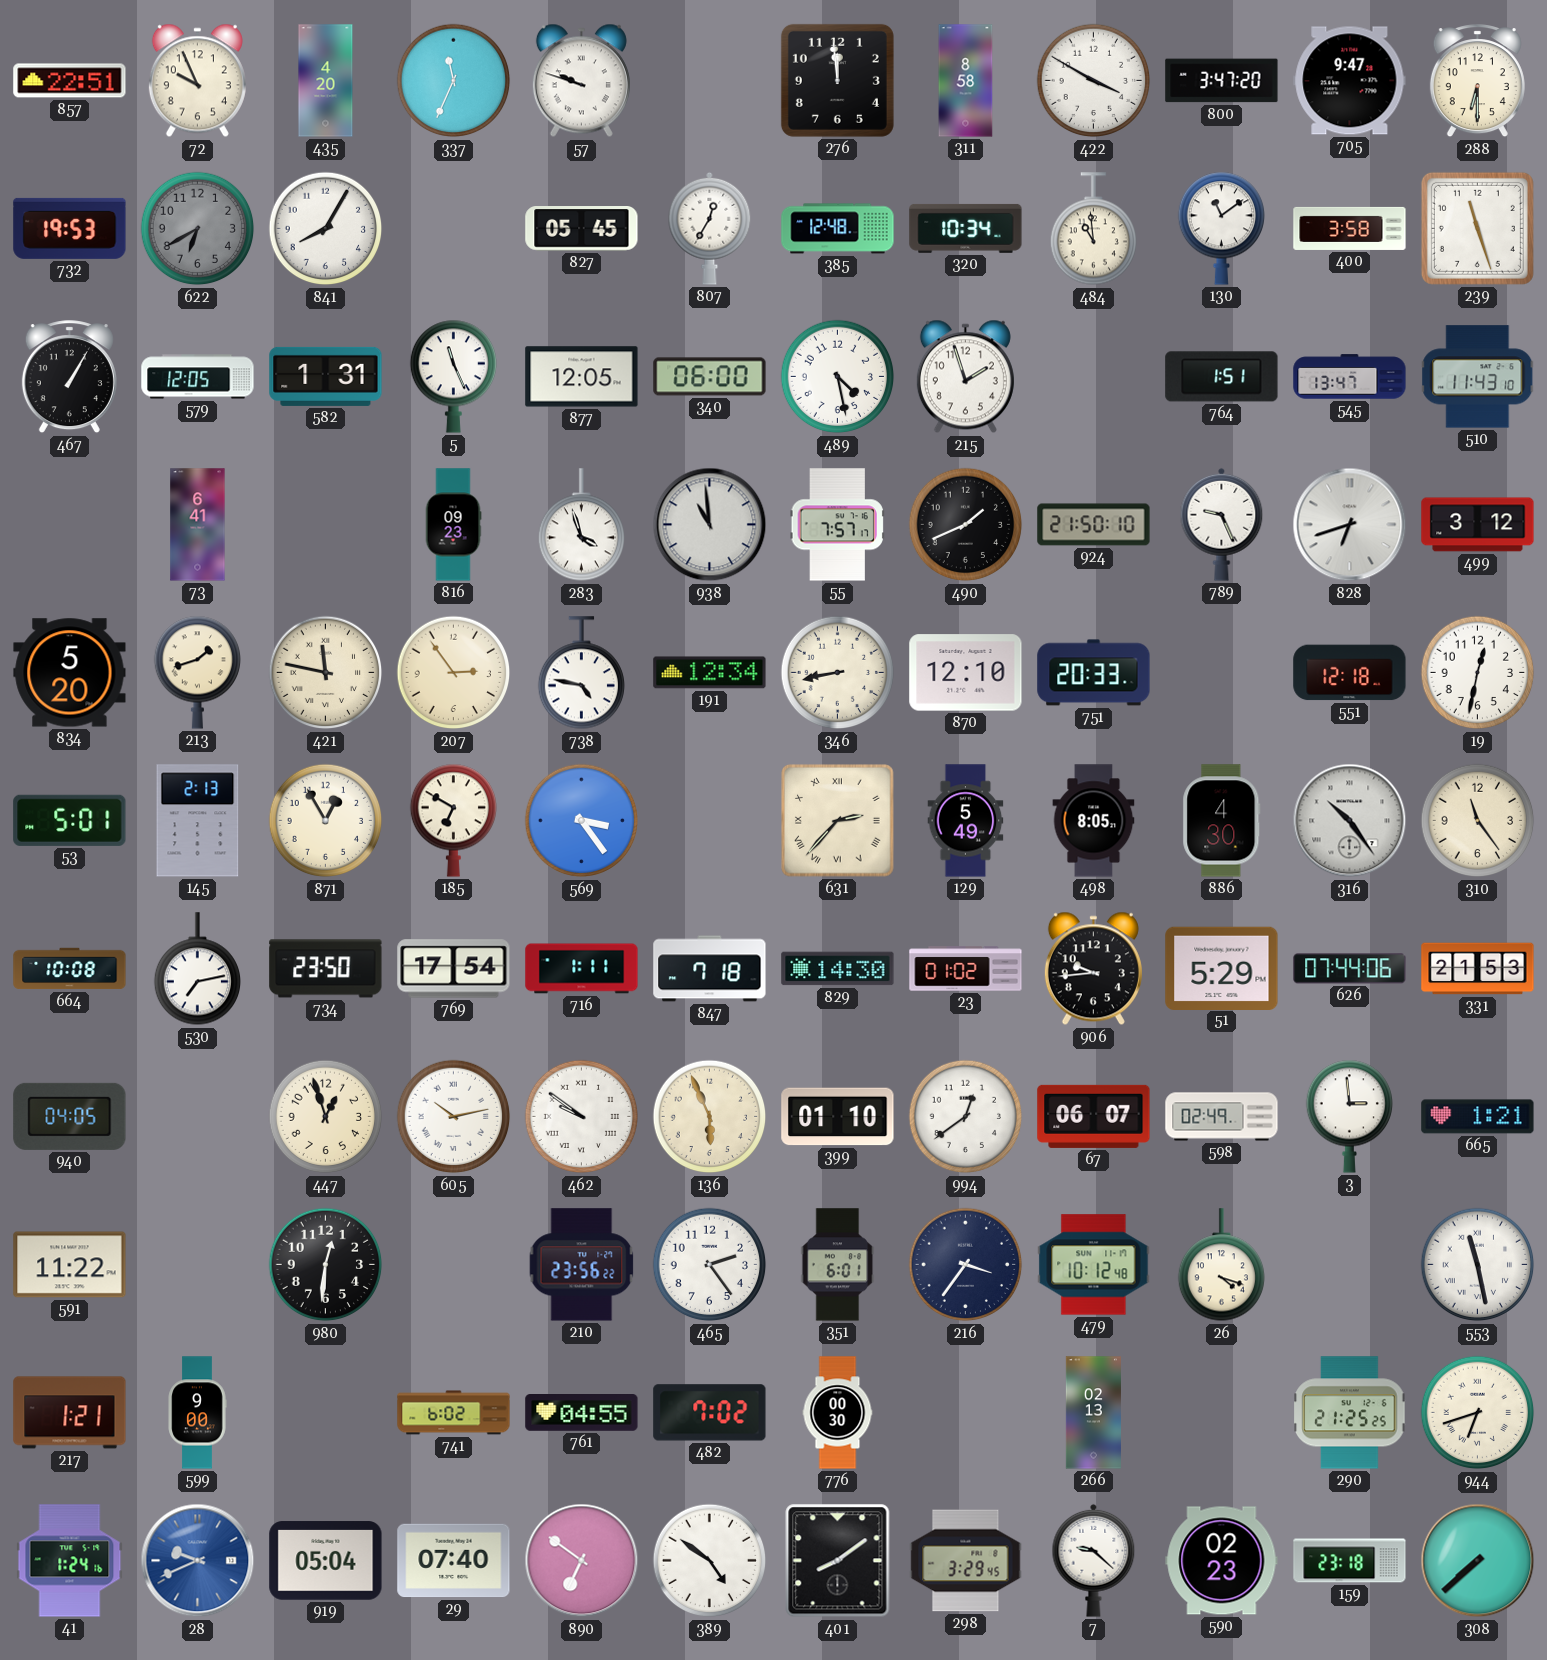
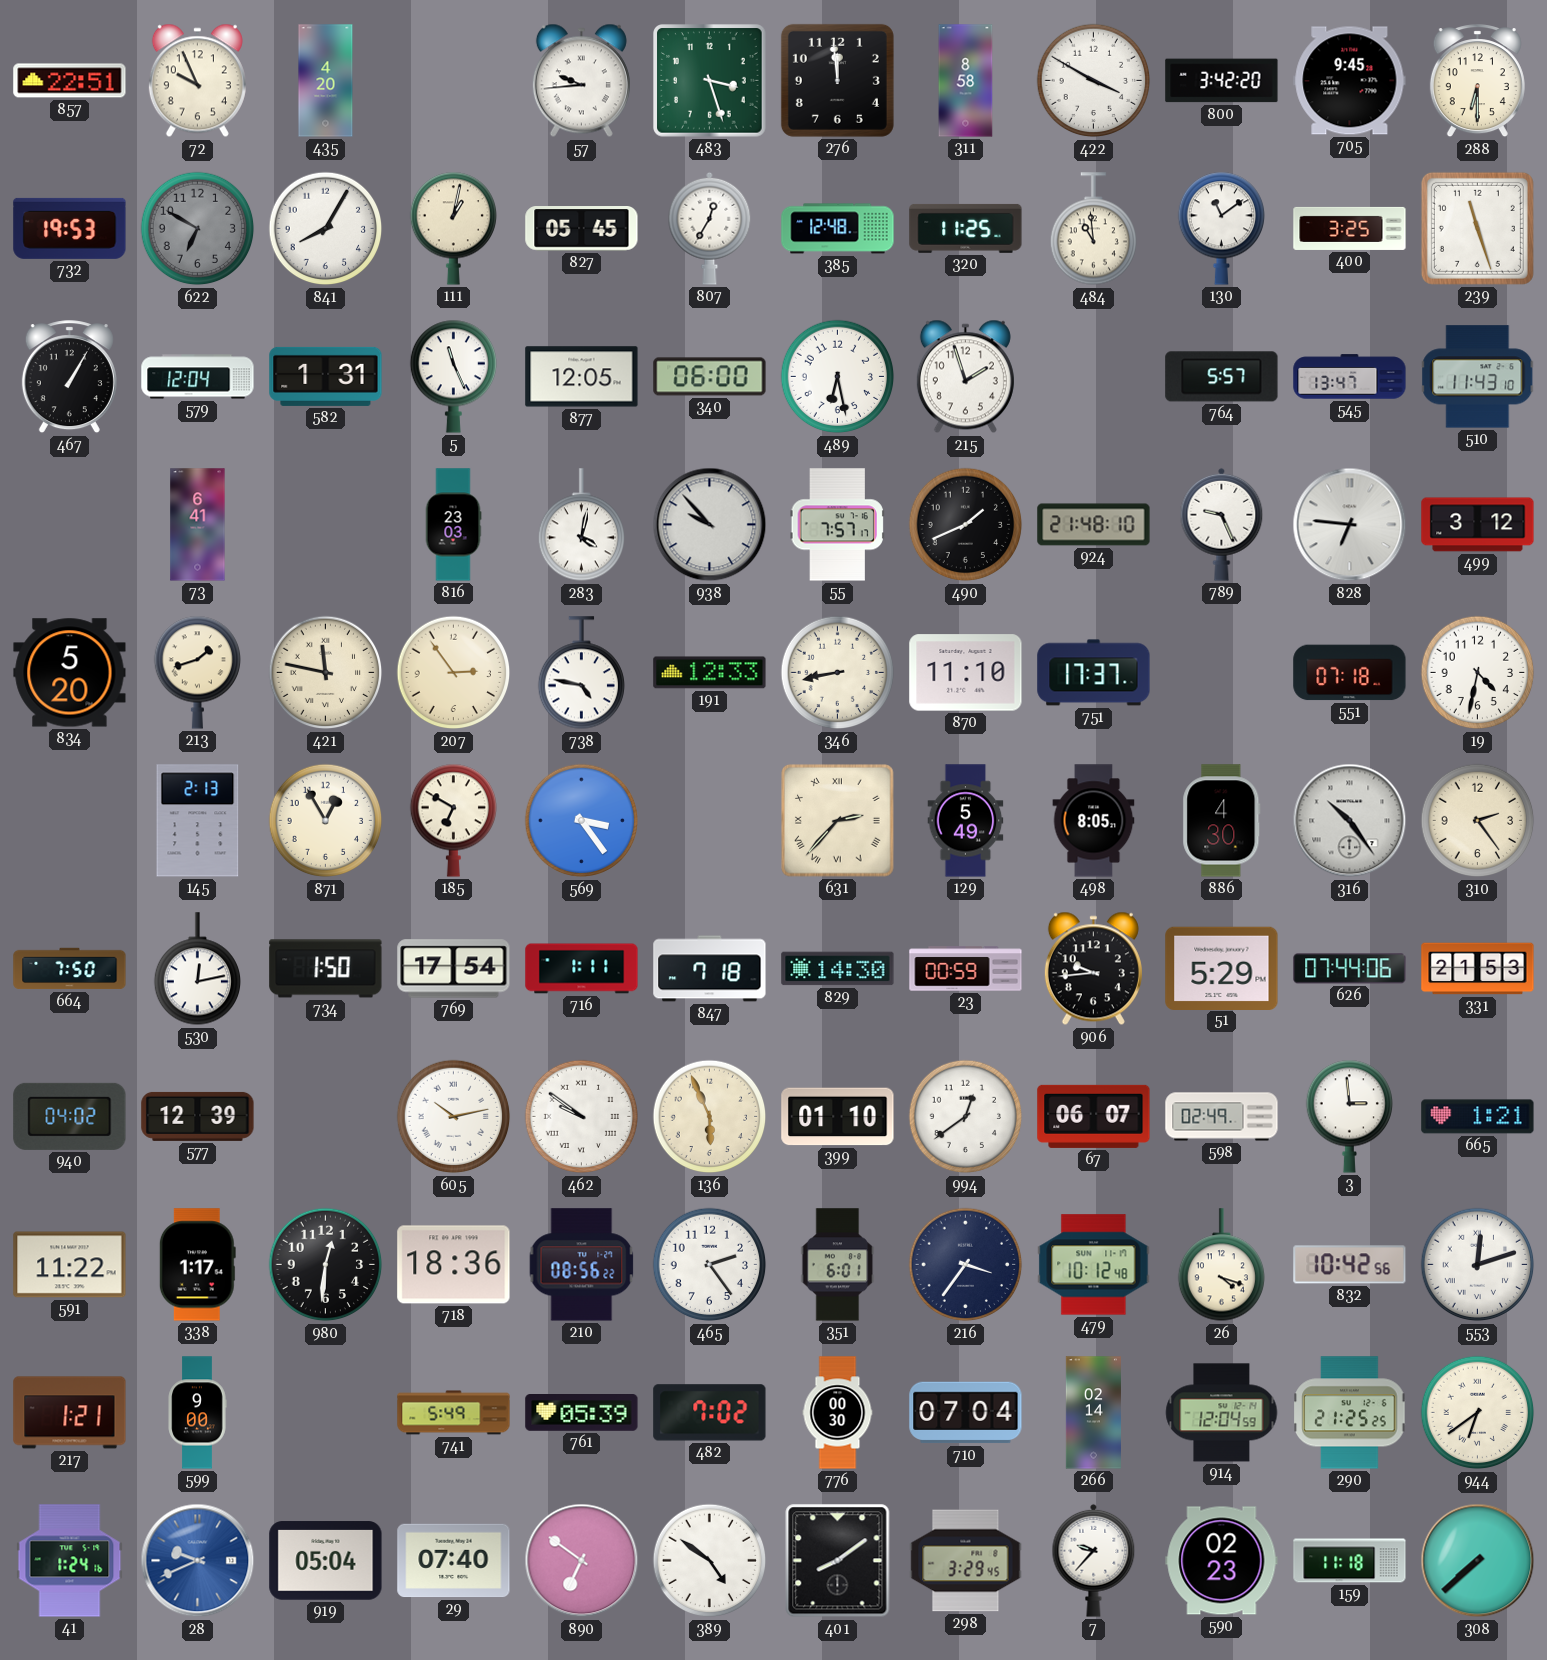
337: 11:34 -> none
57: 9:48 -> 9:44
483: none -> 3:27
800: 3:47 -> 3:42
705: 9:47 -> 9:45
622: 6:40 -> 6:50
111: none -> 1:02
320: 10:34 -> 11:25
400: 3:58 -> 3:25
579: 12:05 -> 12:04
489: 4:28 -> 6:28
764: 1:51 -> 5:57
816: 09:23 -> 23:03
283: 3:57 -> 4:02
938: 10:59 -> 9:53
924: 21:50 -> 21:48
828: 6:42 -> 6:46
191: 12:34 -> 12:33
870: 12:10 -> 11:10
751: 20:33 -> 17:37
551: 12:18 -> 07:18
19: 12:32 -> 4:32
53: 5:01 -> none
310: 11:24 -> 2:24
664: 10:08 -> 7:50
530: 7:13 -> 12:13
734: 23:50 -> 1:50
23: 01:02 -> 00:59
940: 04:05 -> 04:02
577: none -> 12:39
447: 12:57 -> none
338: none -> 1:17
718: none -> 18:36
210: 23:56 -> 08:56
832: none -> 10:42
553: 11:28 -> 12:12
741: 6:02 -> 5:49
761: 04:55 -> 05:39
710: none -> 07:04
266: 02:13 -> 02:14
914: none -> 12:04
944: 6:42 -> 6:39
7: 9:22 -> 9:37
159: 23:18 -> 11:18
